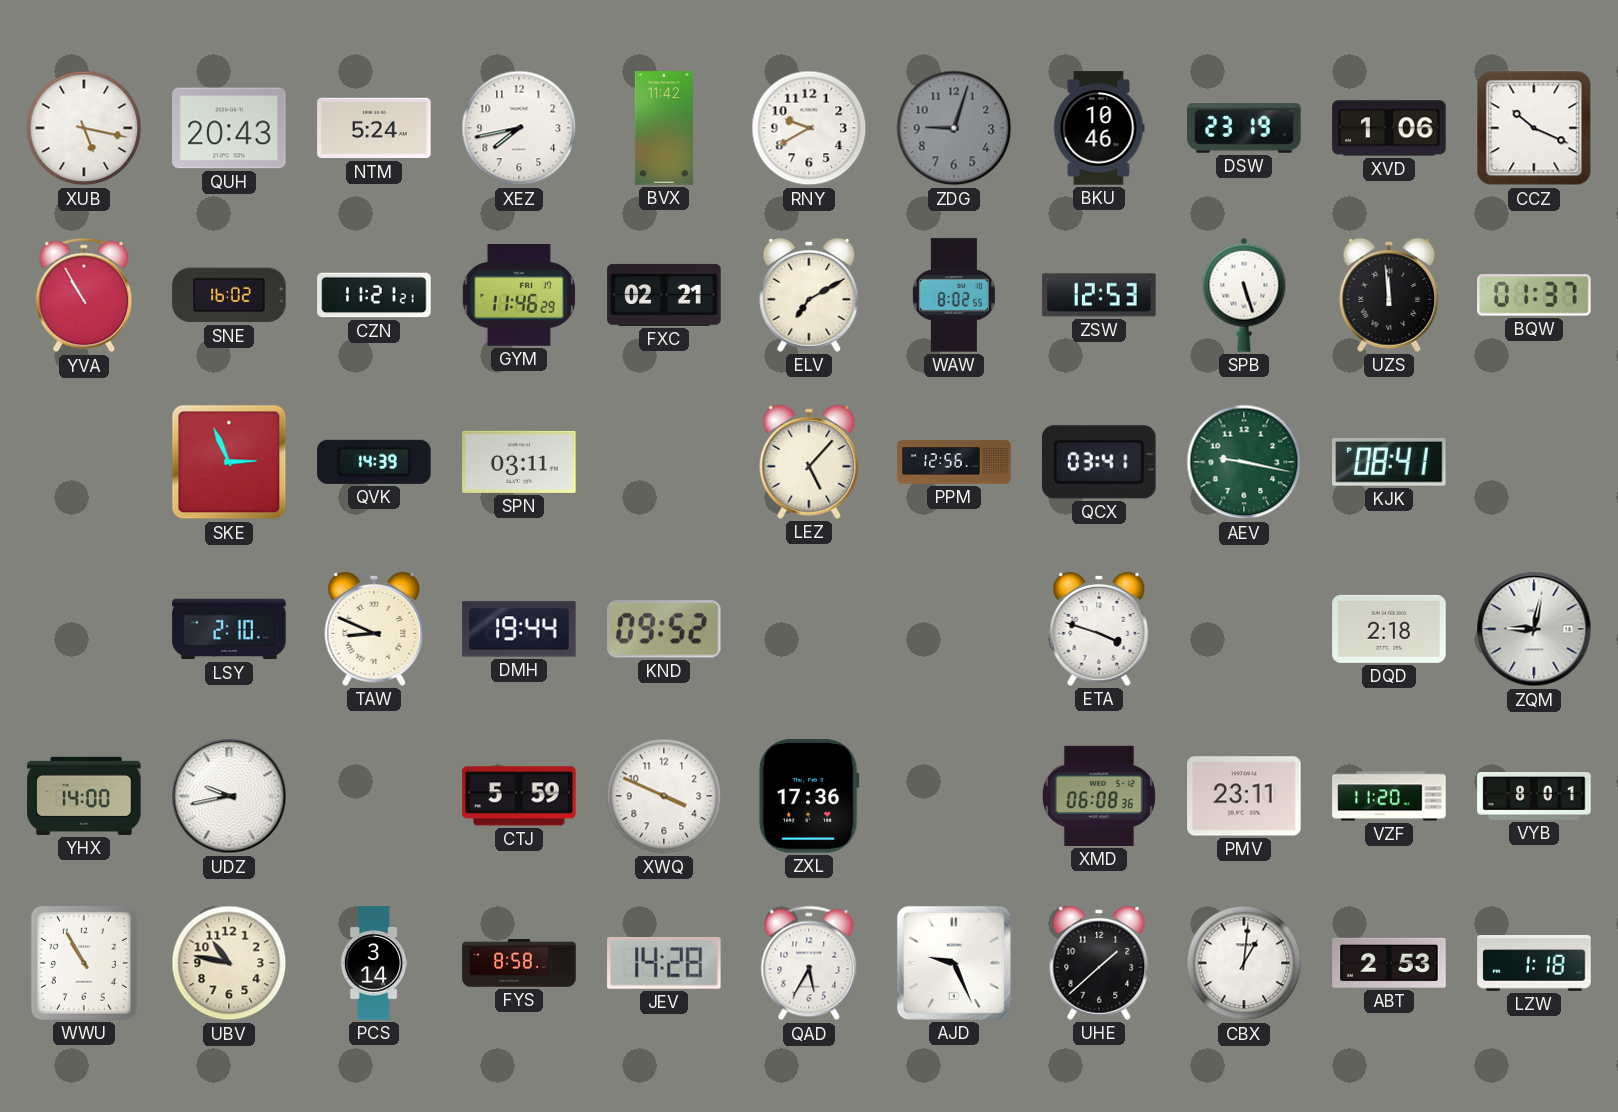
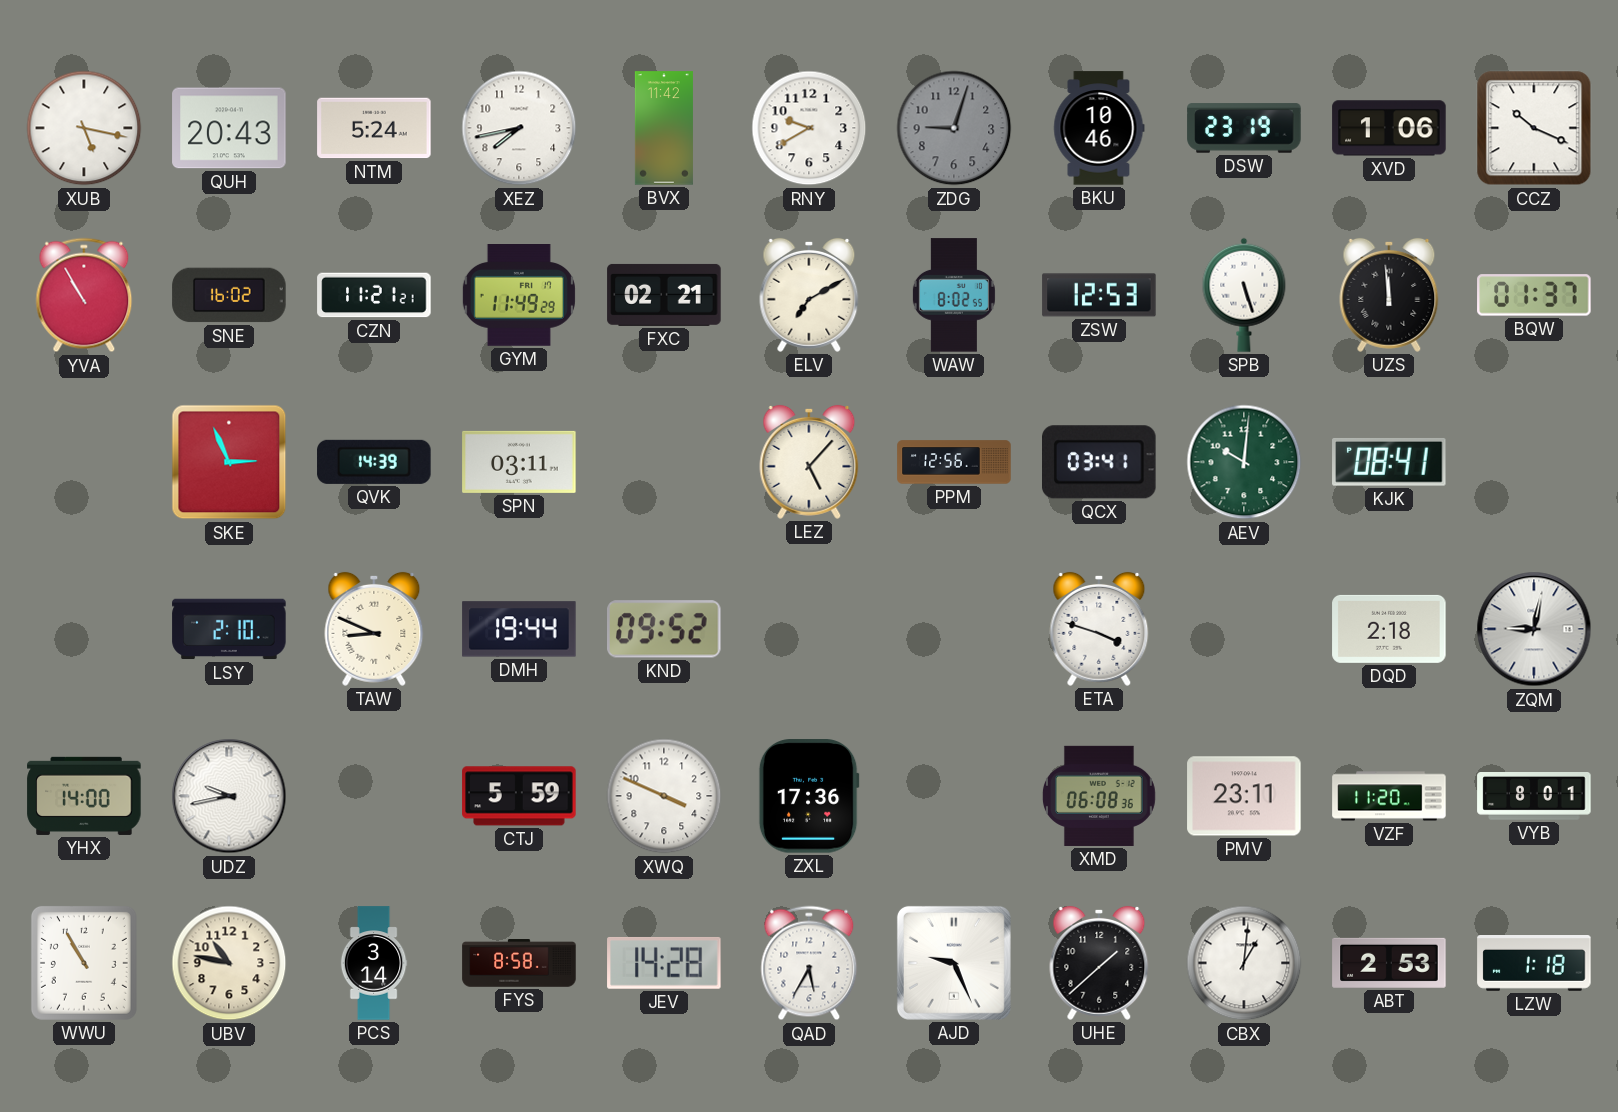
GYM: 11:46 -> 11:49
AEV: 9:17 -> 10:01
